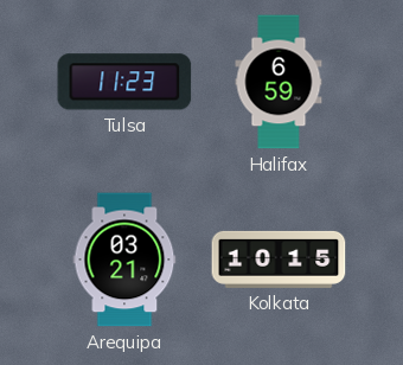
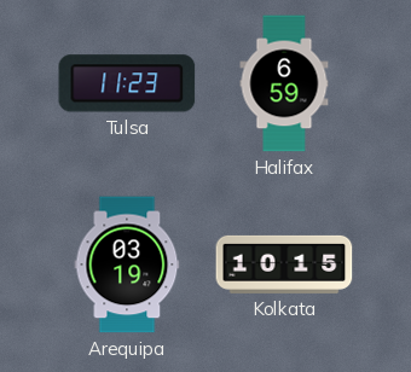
Arequipa: 03:21 -> 03:19
